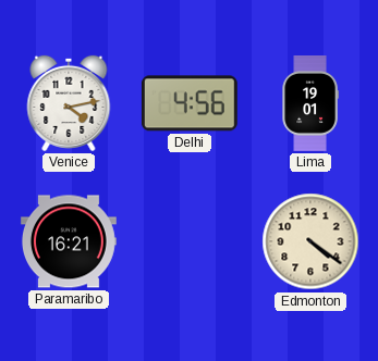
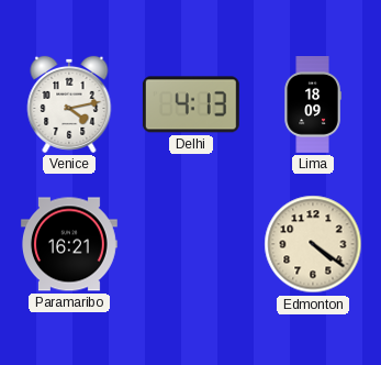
Delhi: 4:56 -> 4:13
Lima: 19:01 -> 18:09
